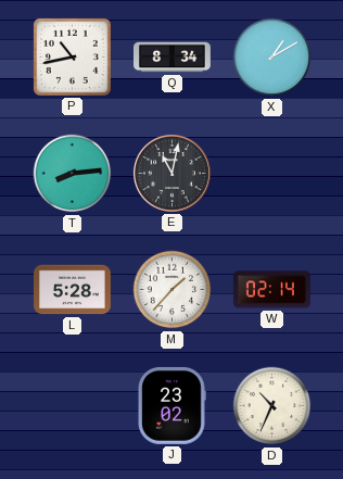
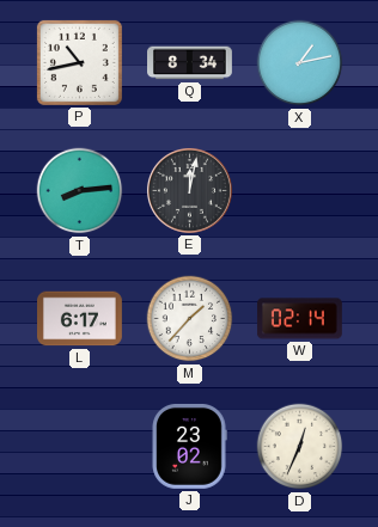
X: 1:10 -> 1:13
E: 11:02 -> 12:02
L: 5:28 -> 6:17
D: 10:34 -> 12:34
